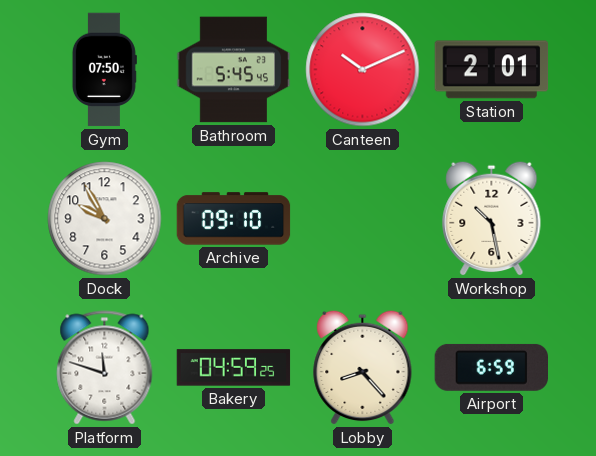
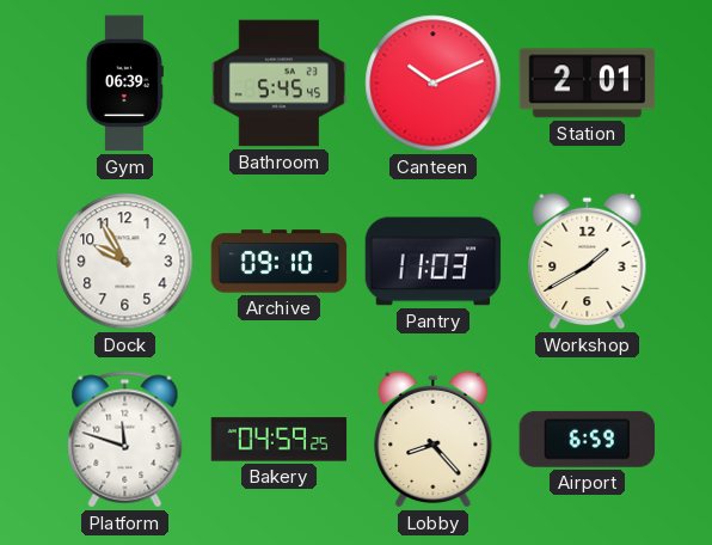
Gym: 07:50 -> 06:39
Pantry: none -> 11:03
Workshop: 10:28 -> 1:40
